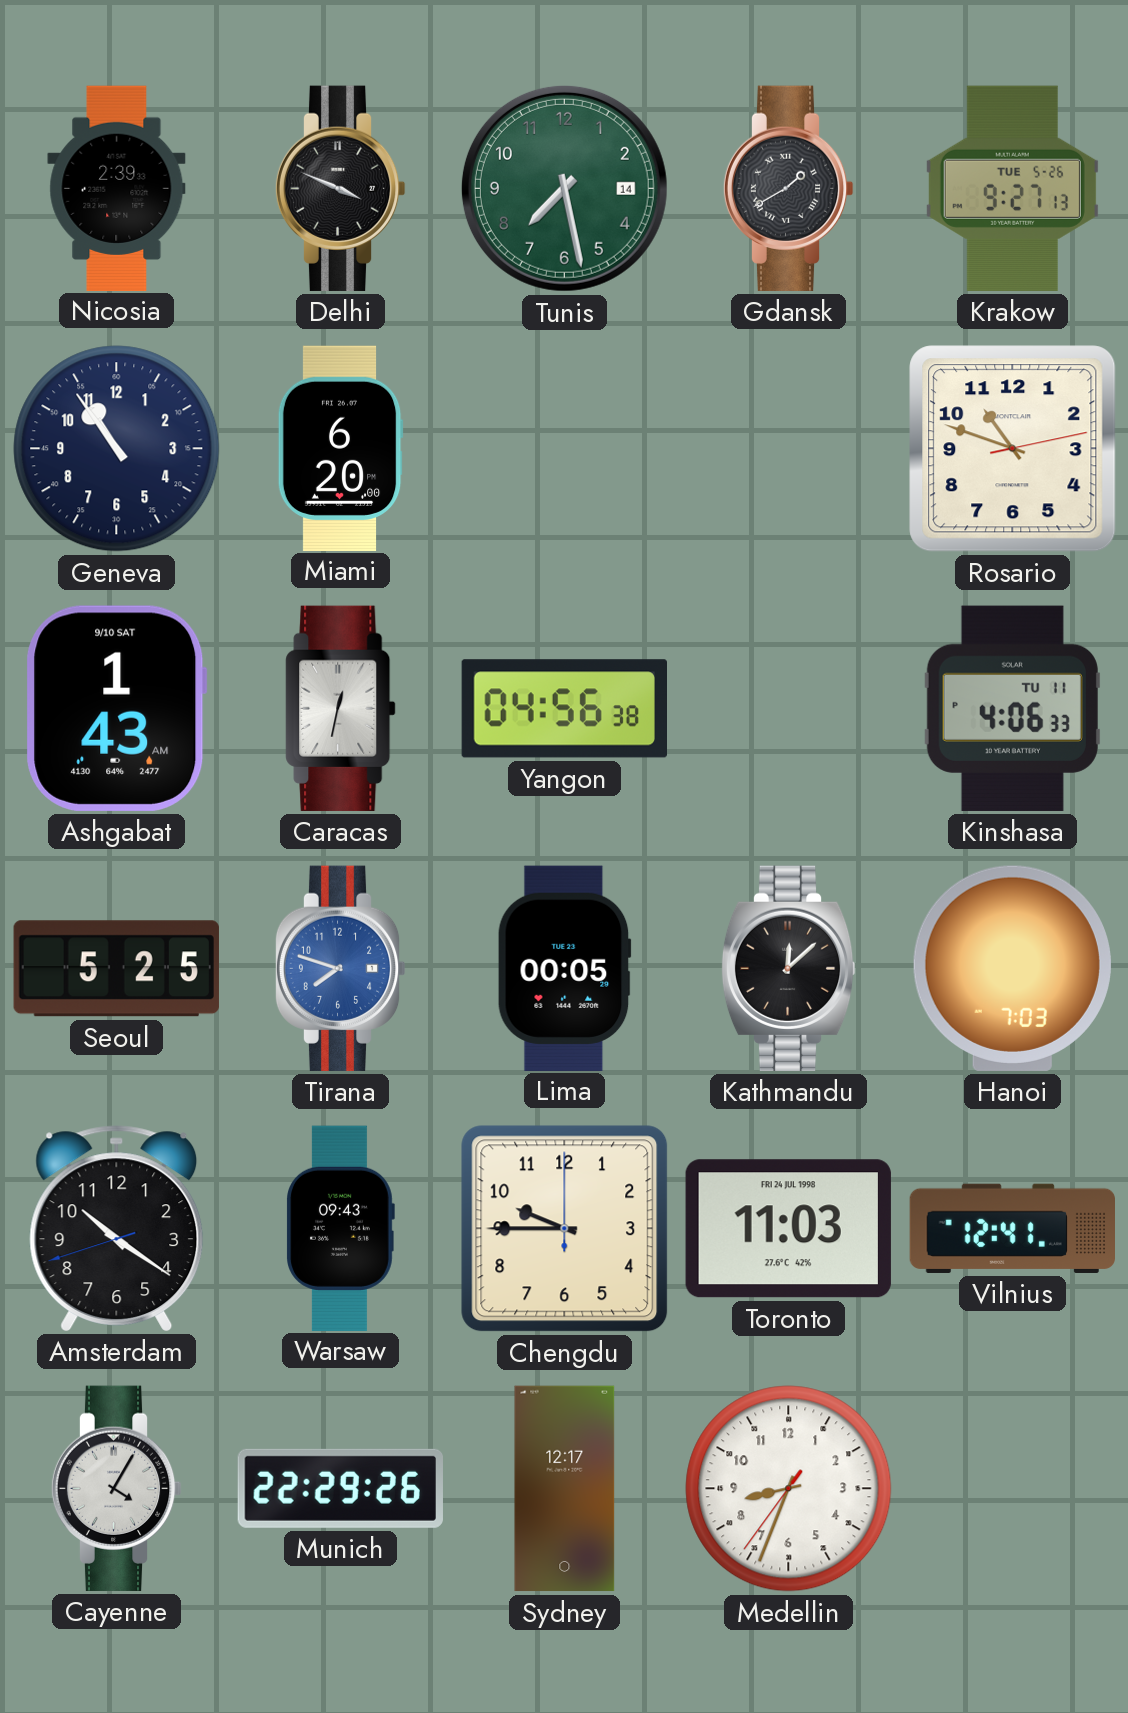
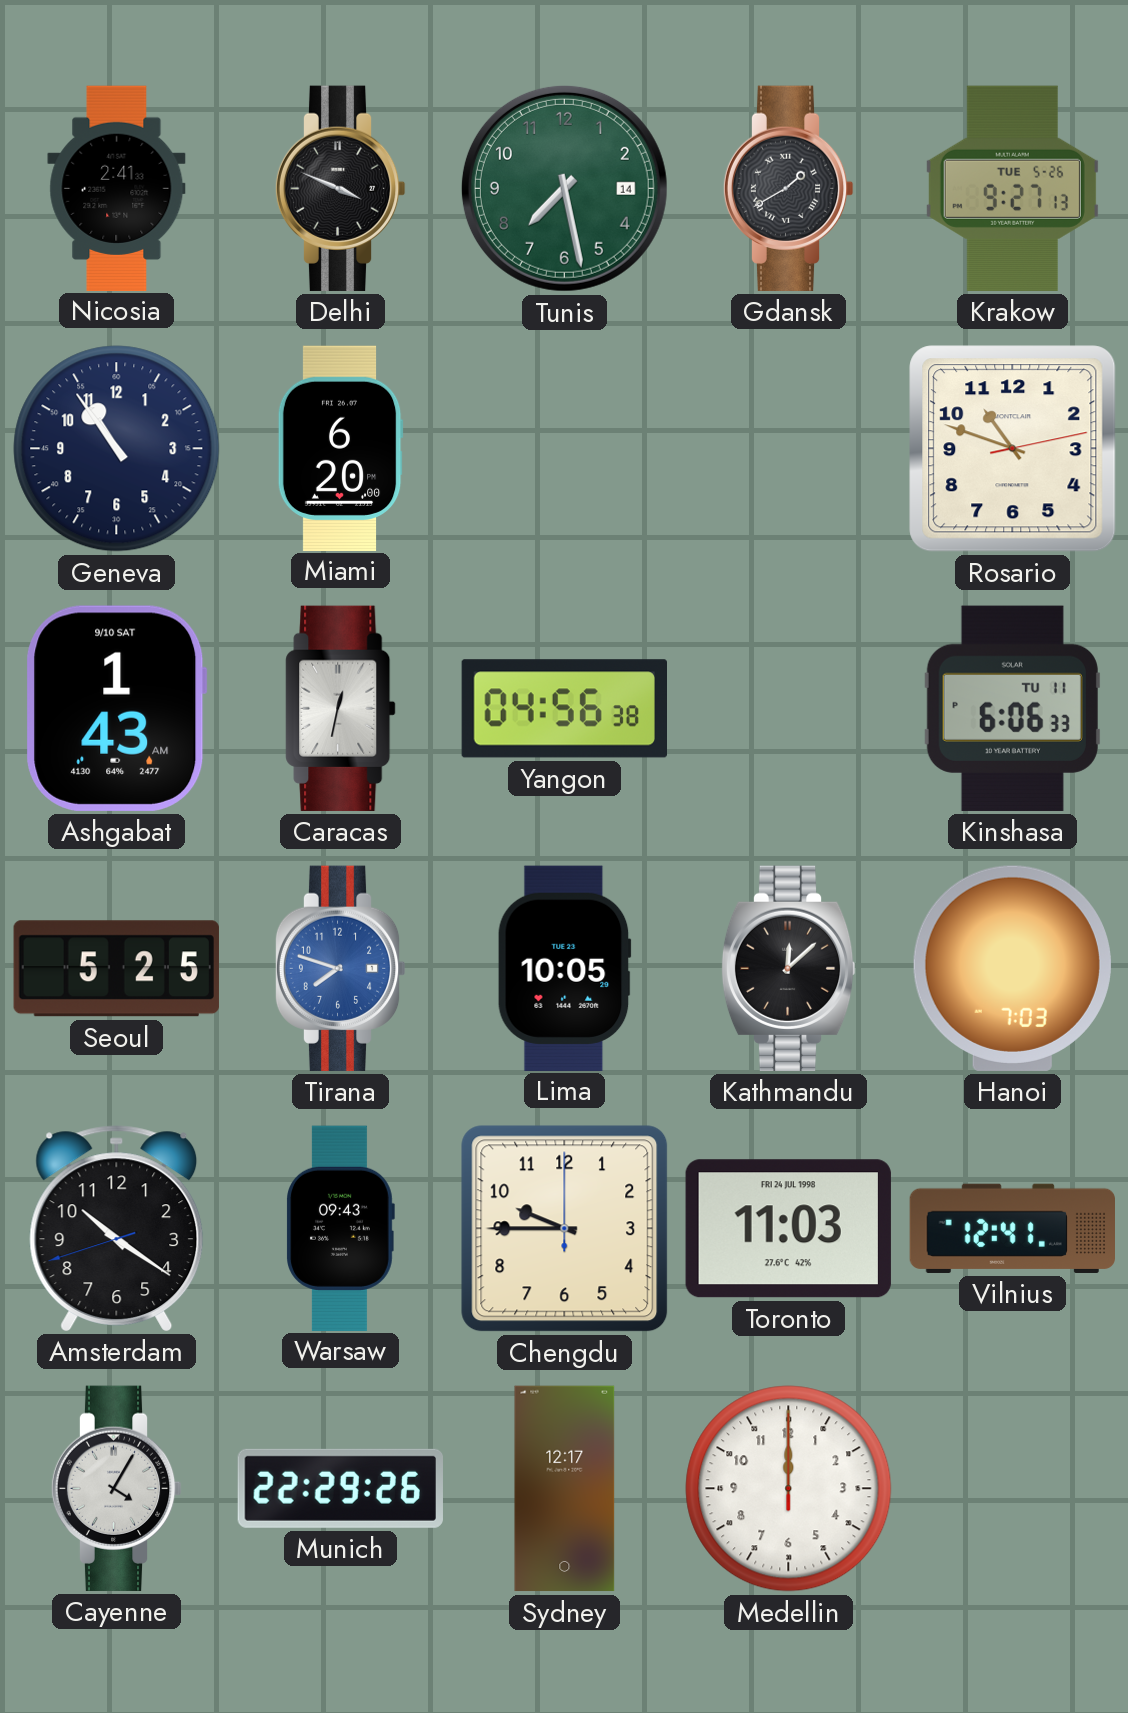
Nicosia: 2:39 -> 2:41
Kinshasa: 4:06 -> 6:06
Lima: 00:05 -> 10:05
Medellin: 8:33 -> 12:00
